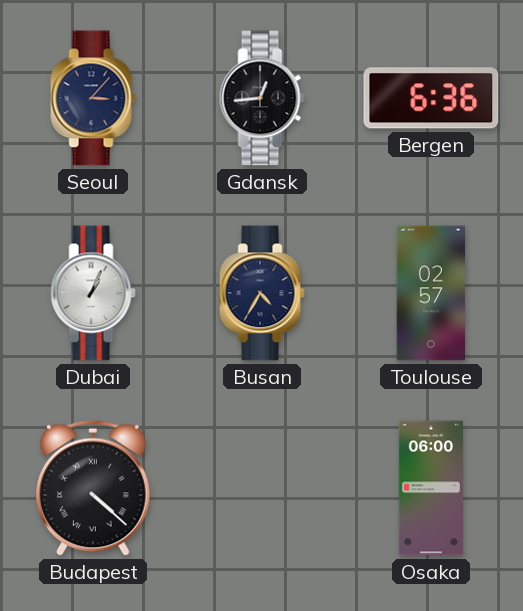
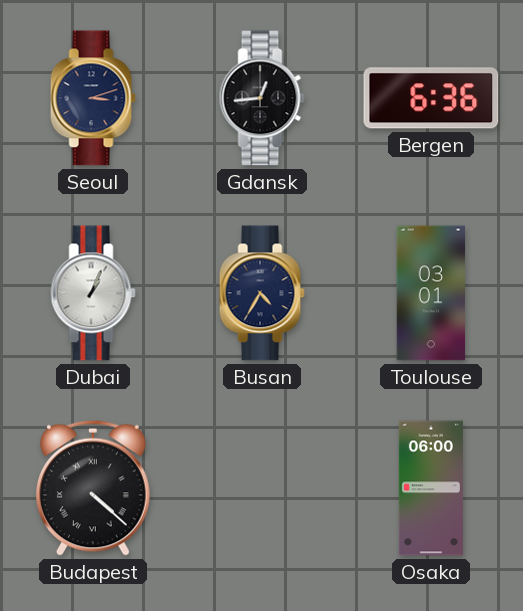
Seoul: 3:07 -> 3:12
Toulouse: 02:57 -> 03:01
